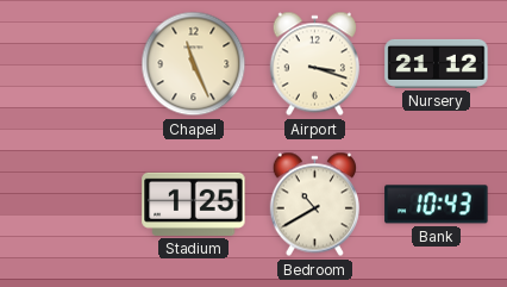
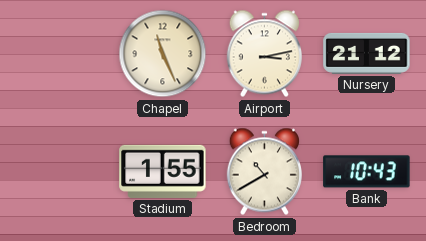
Airport: 3:18 -> 3:13
Stadium: 1:25 -> 1:55
